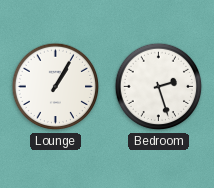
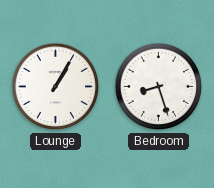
Bedroom: 2:27 -> 8:27
